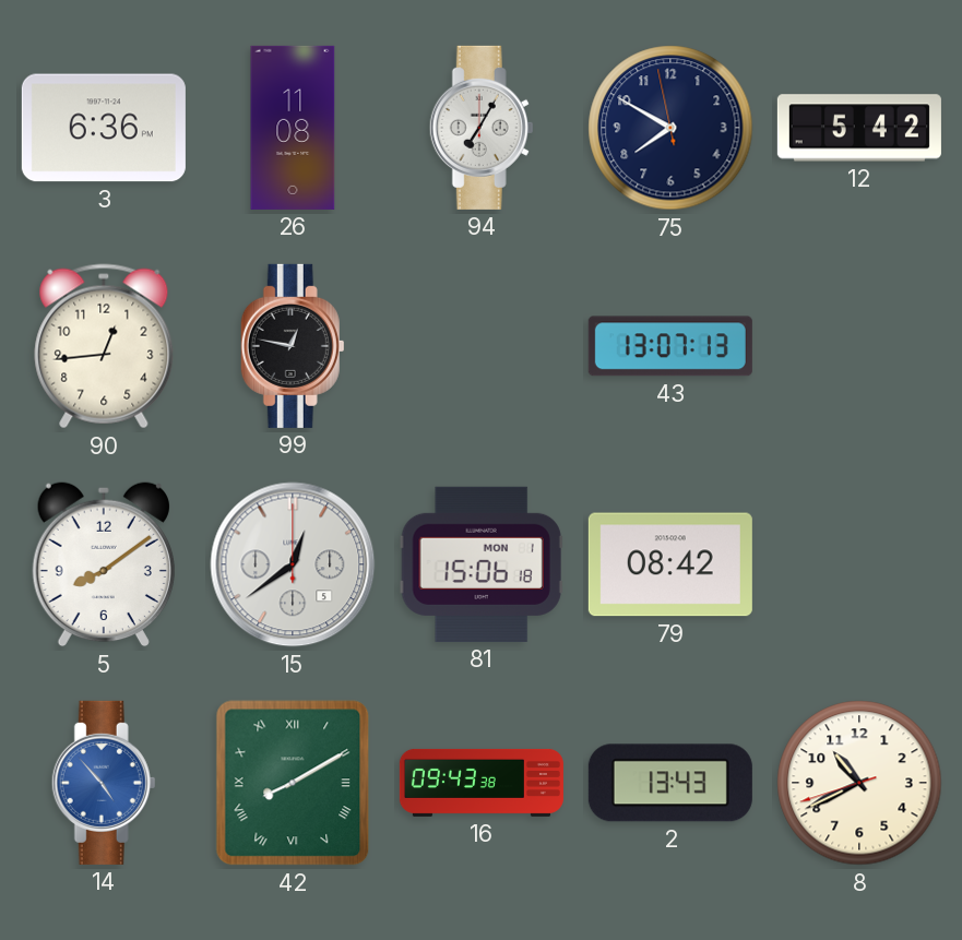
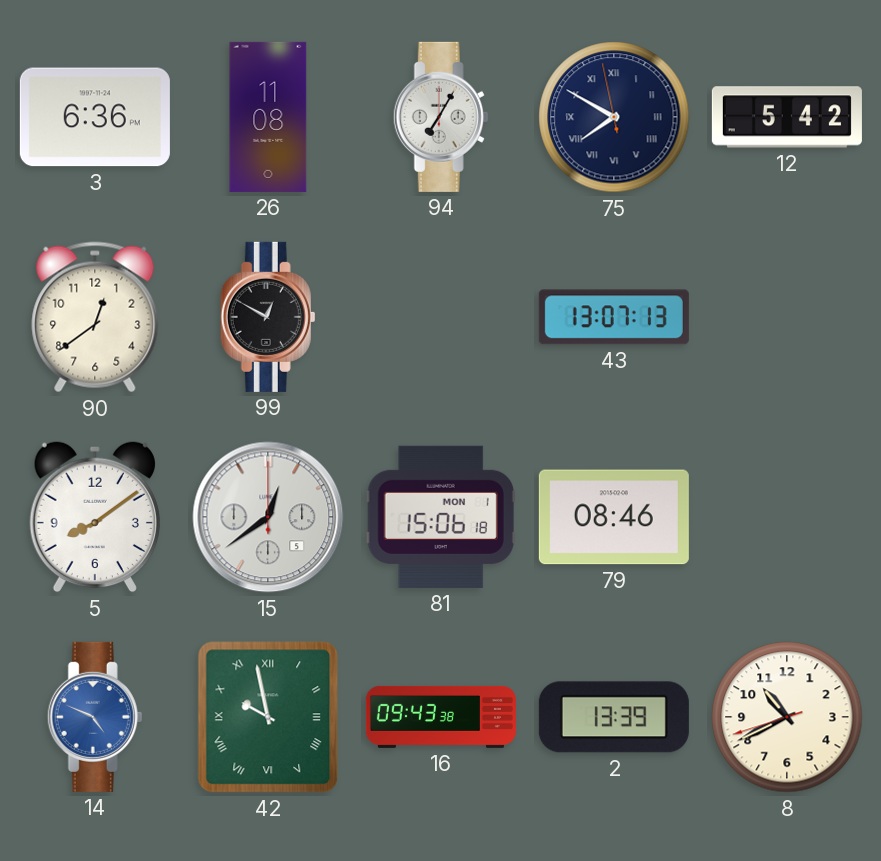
75 numerals: Arabic -> Roman
90: 12:44 -> 12:39
99: 12:47 -> 12:50
79: 08:42 -> 08:46
14: 4:53 -> 4:49
42: 8:10 -> 9:58
2: 13:43 -> 13:39
